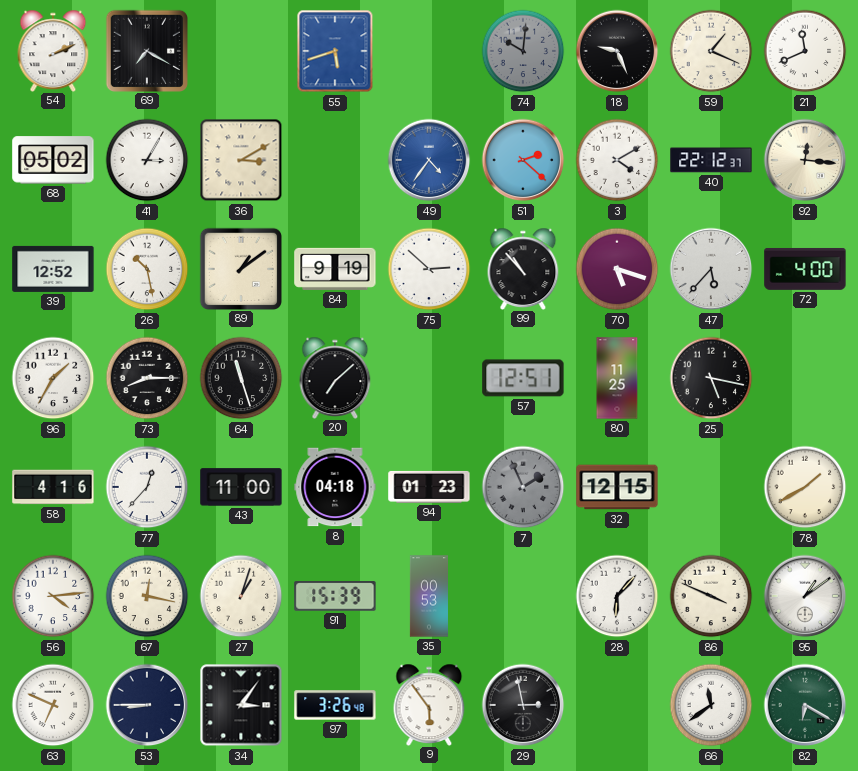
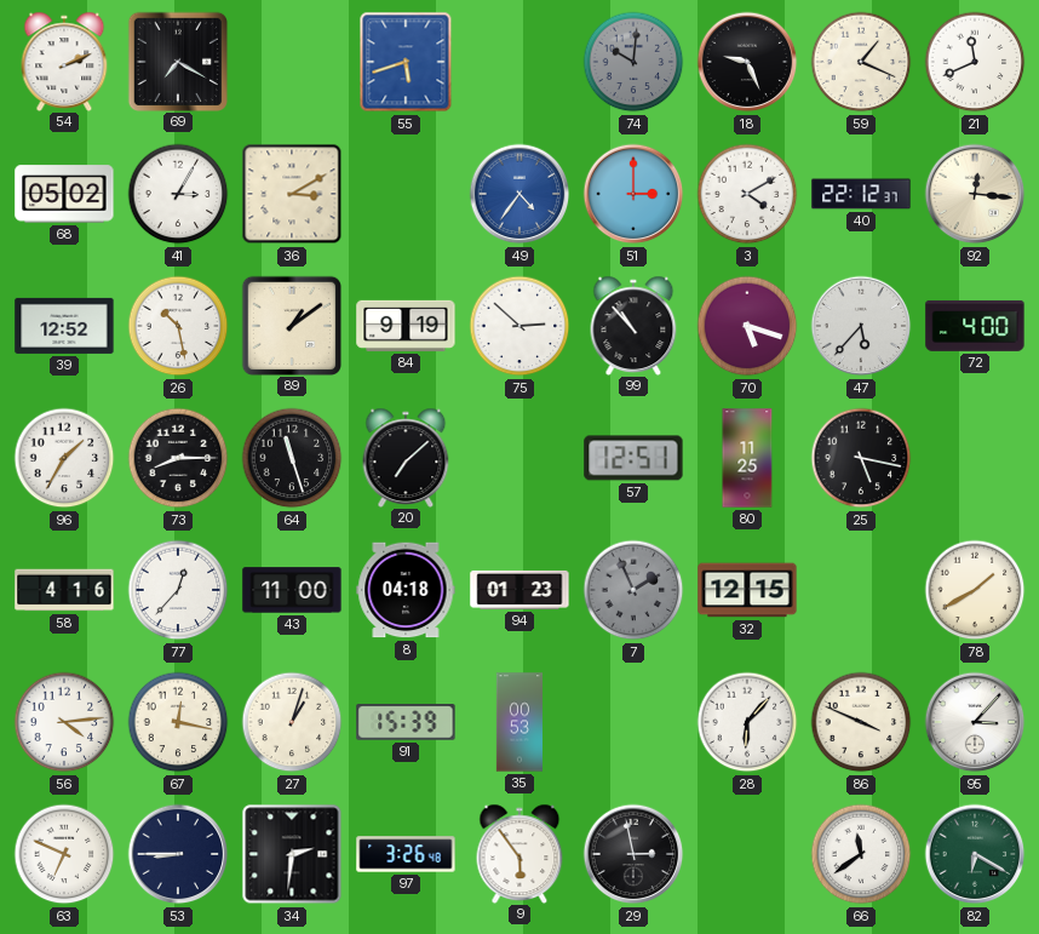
51: 2:22 -> 3:00
95: 1:09 -> 3:07
34: 3:06 -> 2:31
